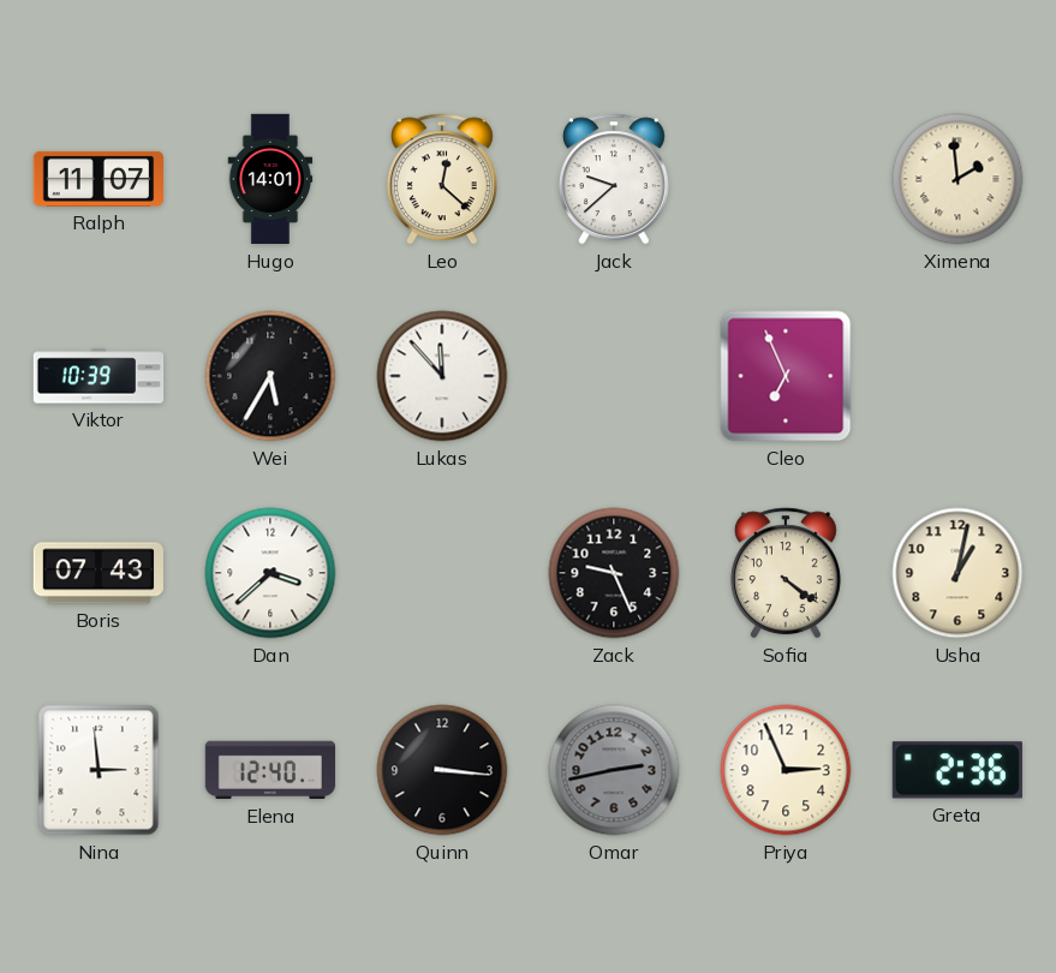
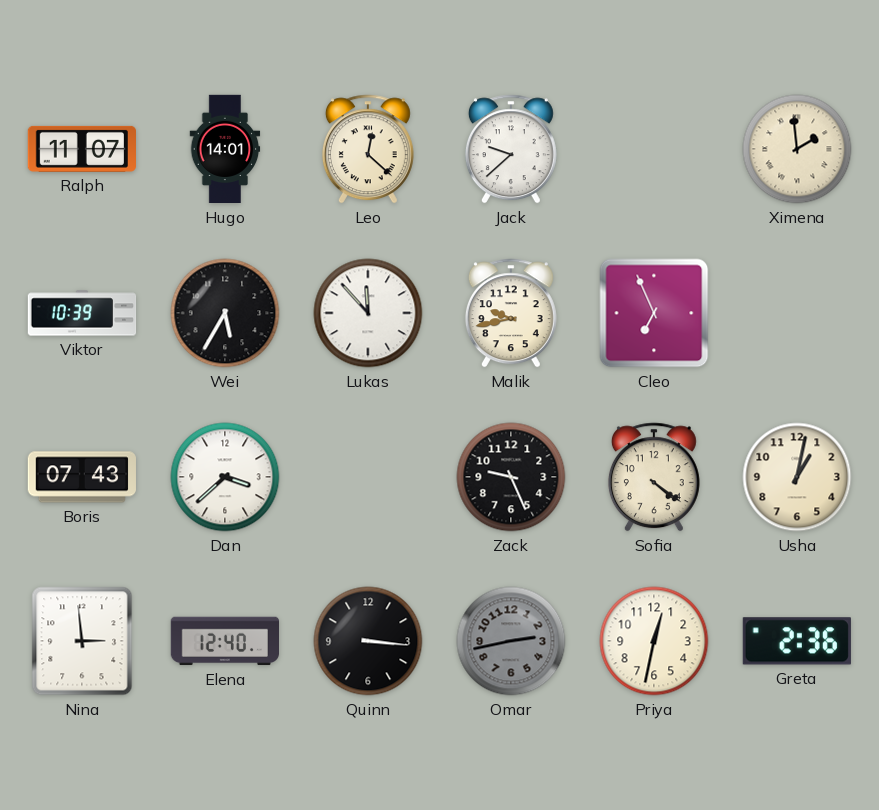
Malik: none -> 9:43
Priya: 2:56 -> 12:32
